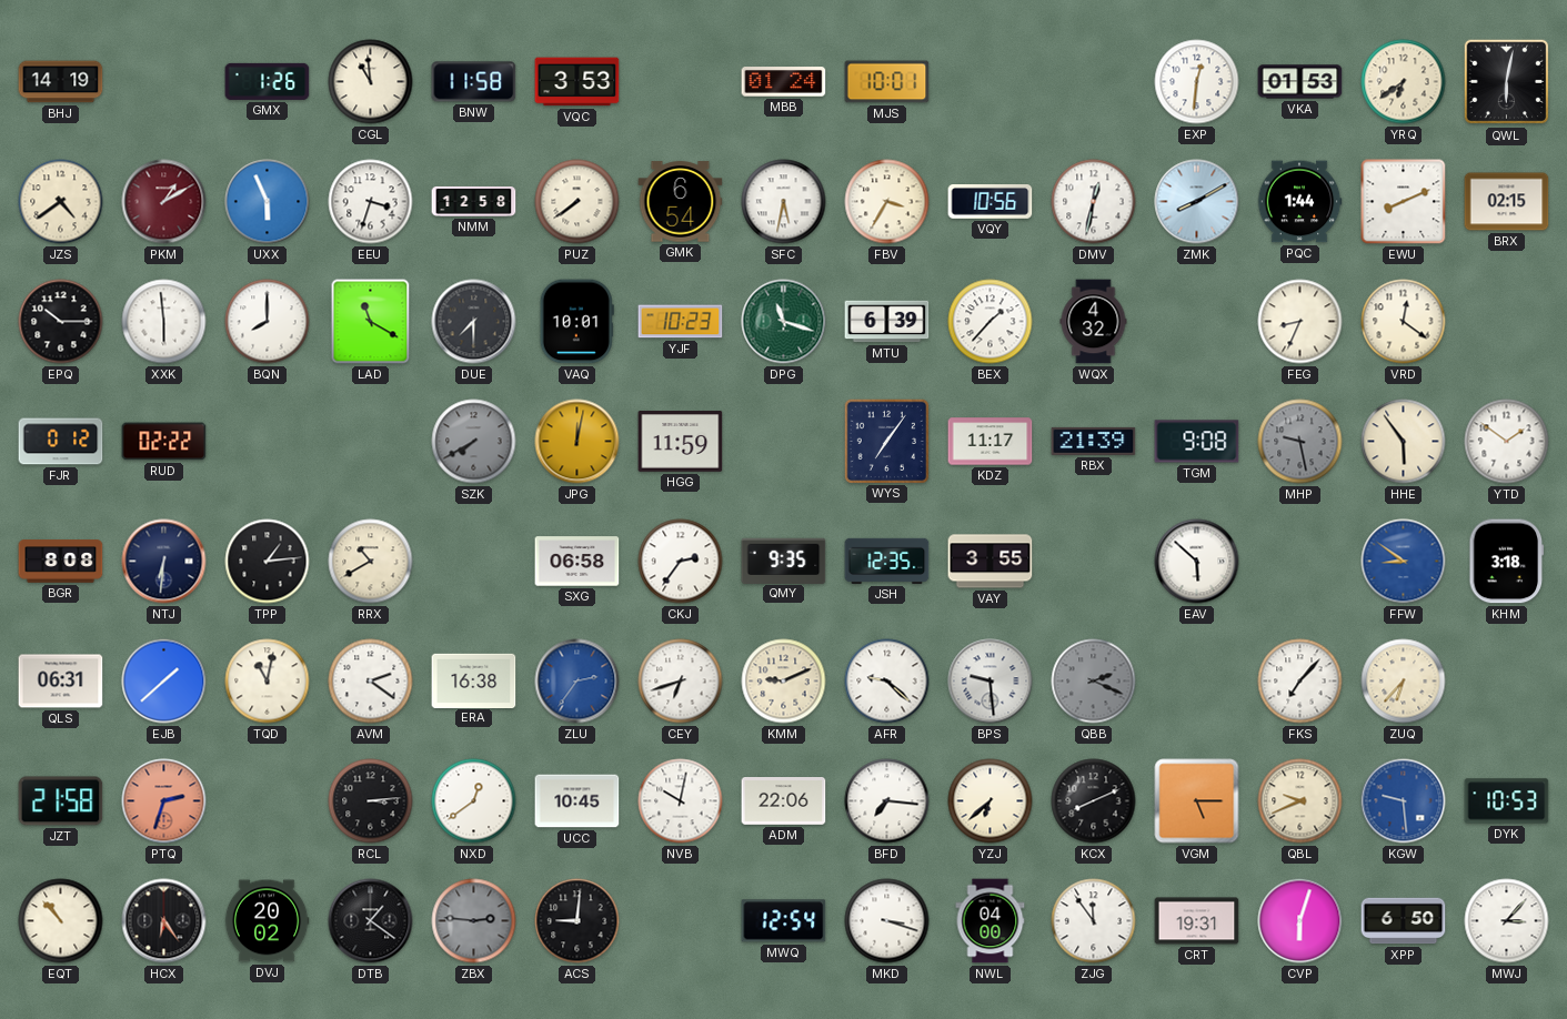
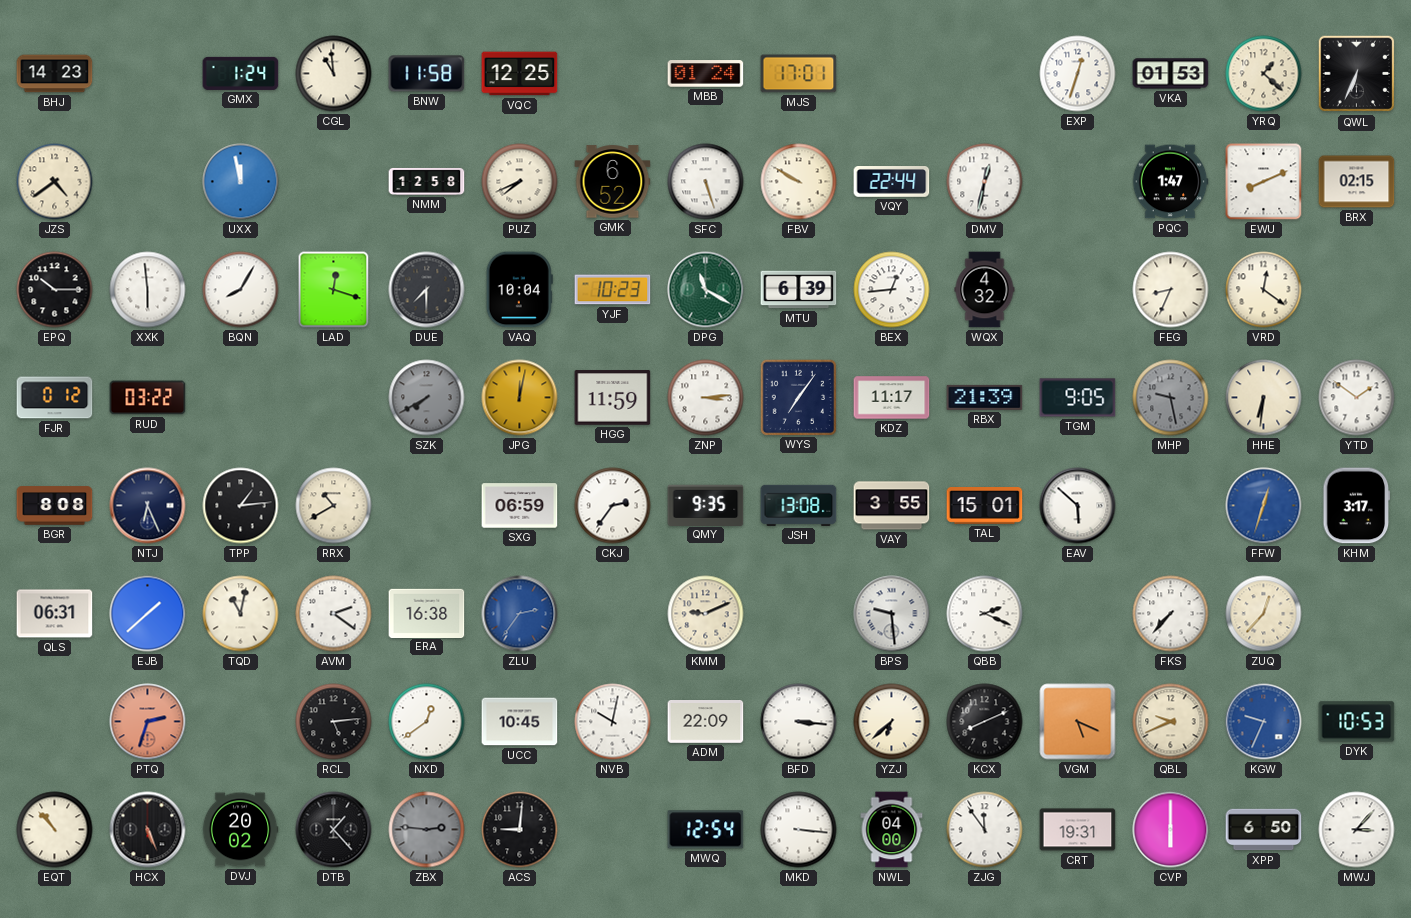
BHJ: 14:19 -> 14:23
GMX: 1:26 -> 1:24
VQC: 3:53 -> 12:25
MJS: 10:01 -> 17:01
EXP: 12:31 -> 12:33
YRQ: 6:39 -> 1:22
QWL: 6:02 -> 6:34
PKM: 1:10 -> none
UXX: 5:56 -> 11:58
EEU: 3:33 -> none
PUZ: 7:39 -> 7:41
GMK: 6:54 -> 6:52
SFC: 5:32 -> 5:27
FBV: 3:35 -> 9:50
VQY: 10:56 -> 22:44
ZMK: 8:10 -> none
PQC: 1:44 -> 1:47
BQN: 8:00 -> 8:05
LAD: 11:20 -> 12:18
VAQ: 10:01 -> 10:04
DPG: 11:18 -> 11:20
BEX: 1:37 -> 12:44
RUD: 02:22 -> 03:22
ZNP: none -> 3:14
TGM: 9:08 -> 9:05
HHE: 5:54 -> 6:31
NTJ: 6:31 -> 6:26
SXG: 06:58 -> 06:59
JSH: 12:35 -> 13:08
TAL: none -> 15:01
FFW: 8:51 -> 12:33
KHM: 3:18 -> 3:17
CEY: 6:42 -> none
AFR: 9:22 -> none
QBB dial: grey -> white
FKS: 7:07 -> 7:37
ZUQ: 6:37 -> 12:37
JZT: 21:58 -> none
RCL: 3:14 -> 5:14
ADM: 22:06 -> 22:09
BFD: 7:16 -> 3:16
VGM: 5:15 -> 5:19
KGW: 9:29 -> 9:34
HCX: 6:24 -> 5:26
DTB: 1:21 -> 1:23
MKD: 3:18 -> 3:16
CVP: 6:03 -> 6:00
